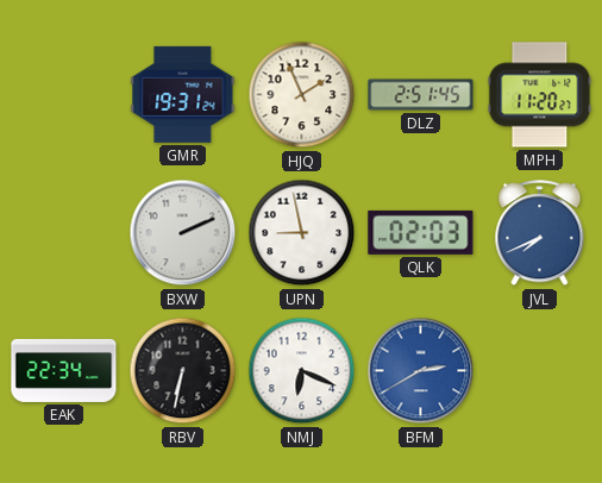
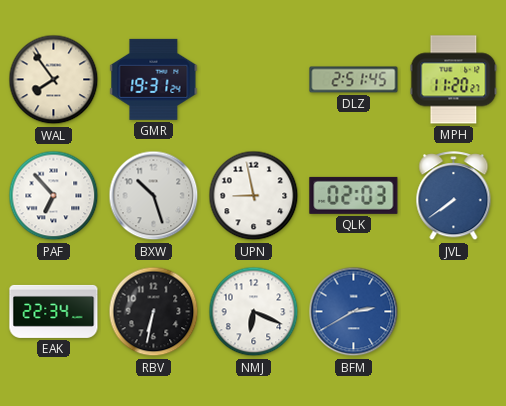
WAL: none -> 7:54
HJQ: 1:56 -> none
PAF: none -> 6:53
BXW: 2:11 -> 10:27
JVL: 7:41 -> 7:39
